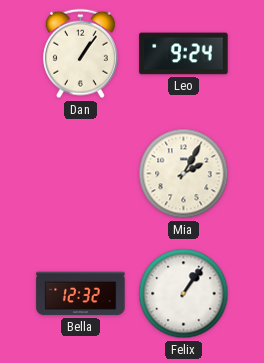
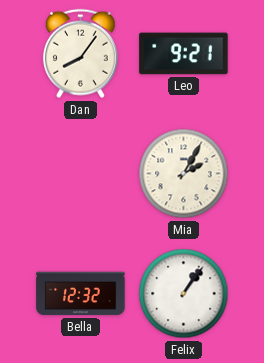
Dan: 1:06 -> 8:06
Leo: 9:24 -> 9:21
